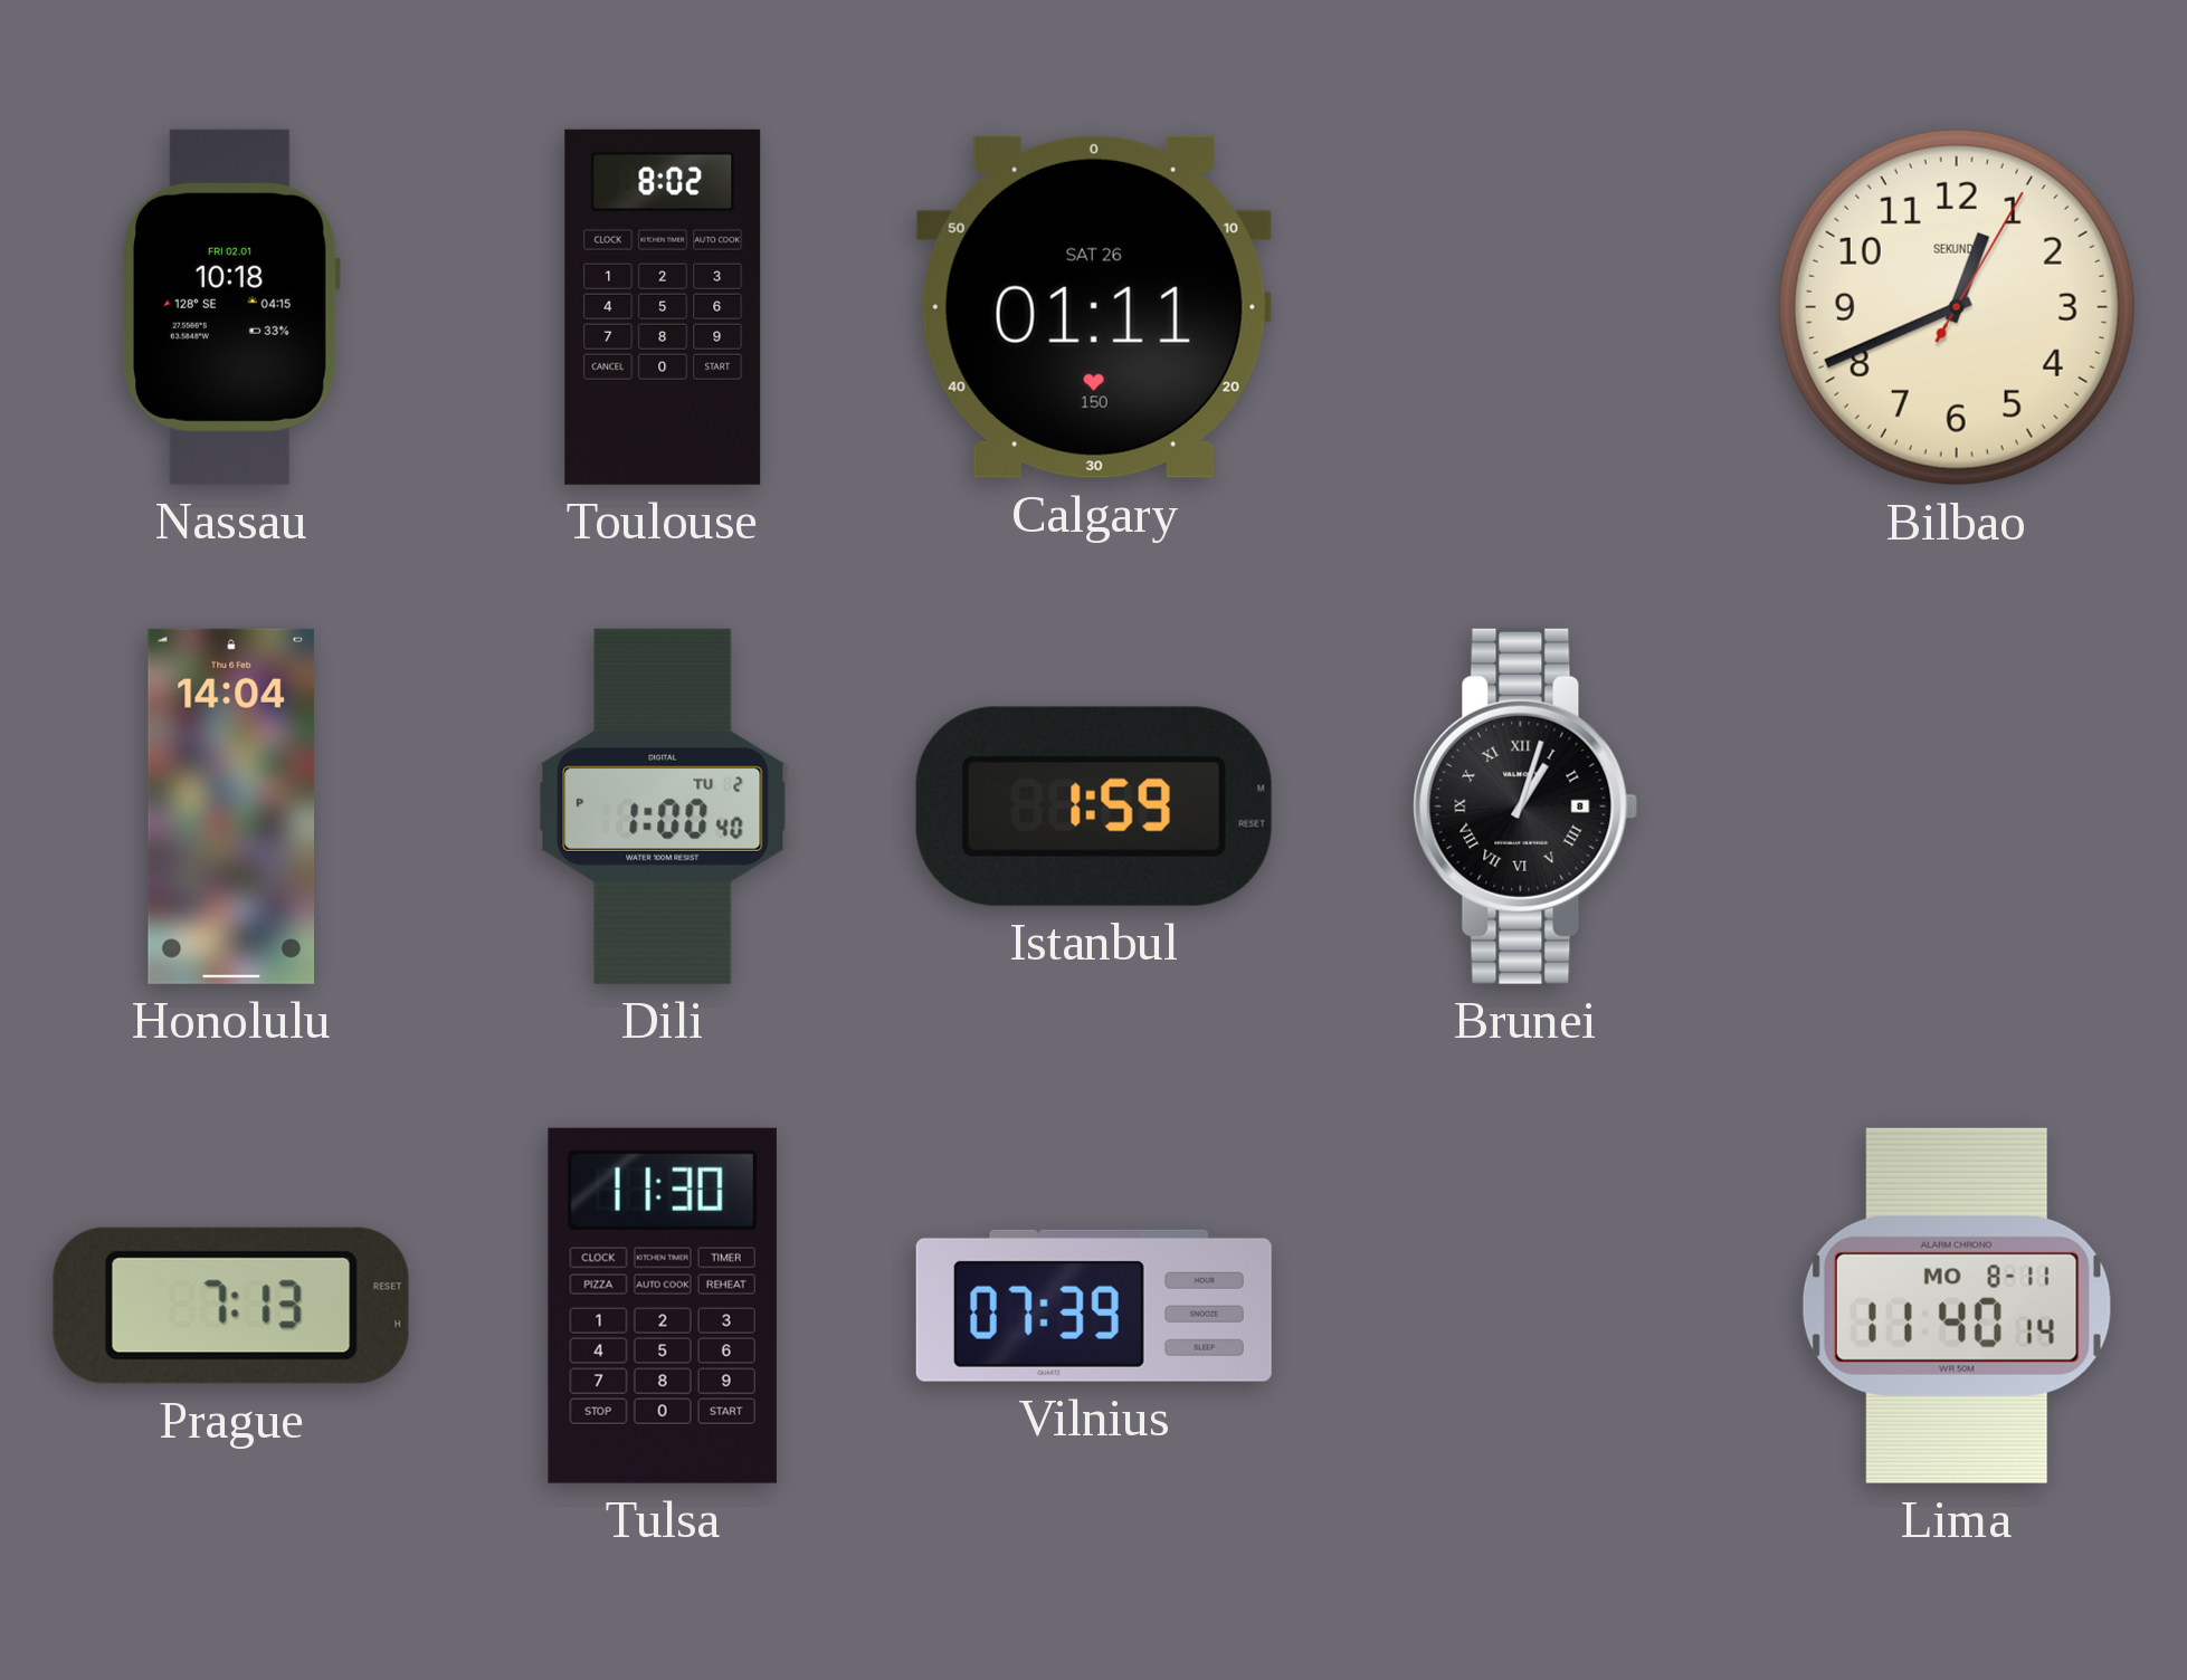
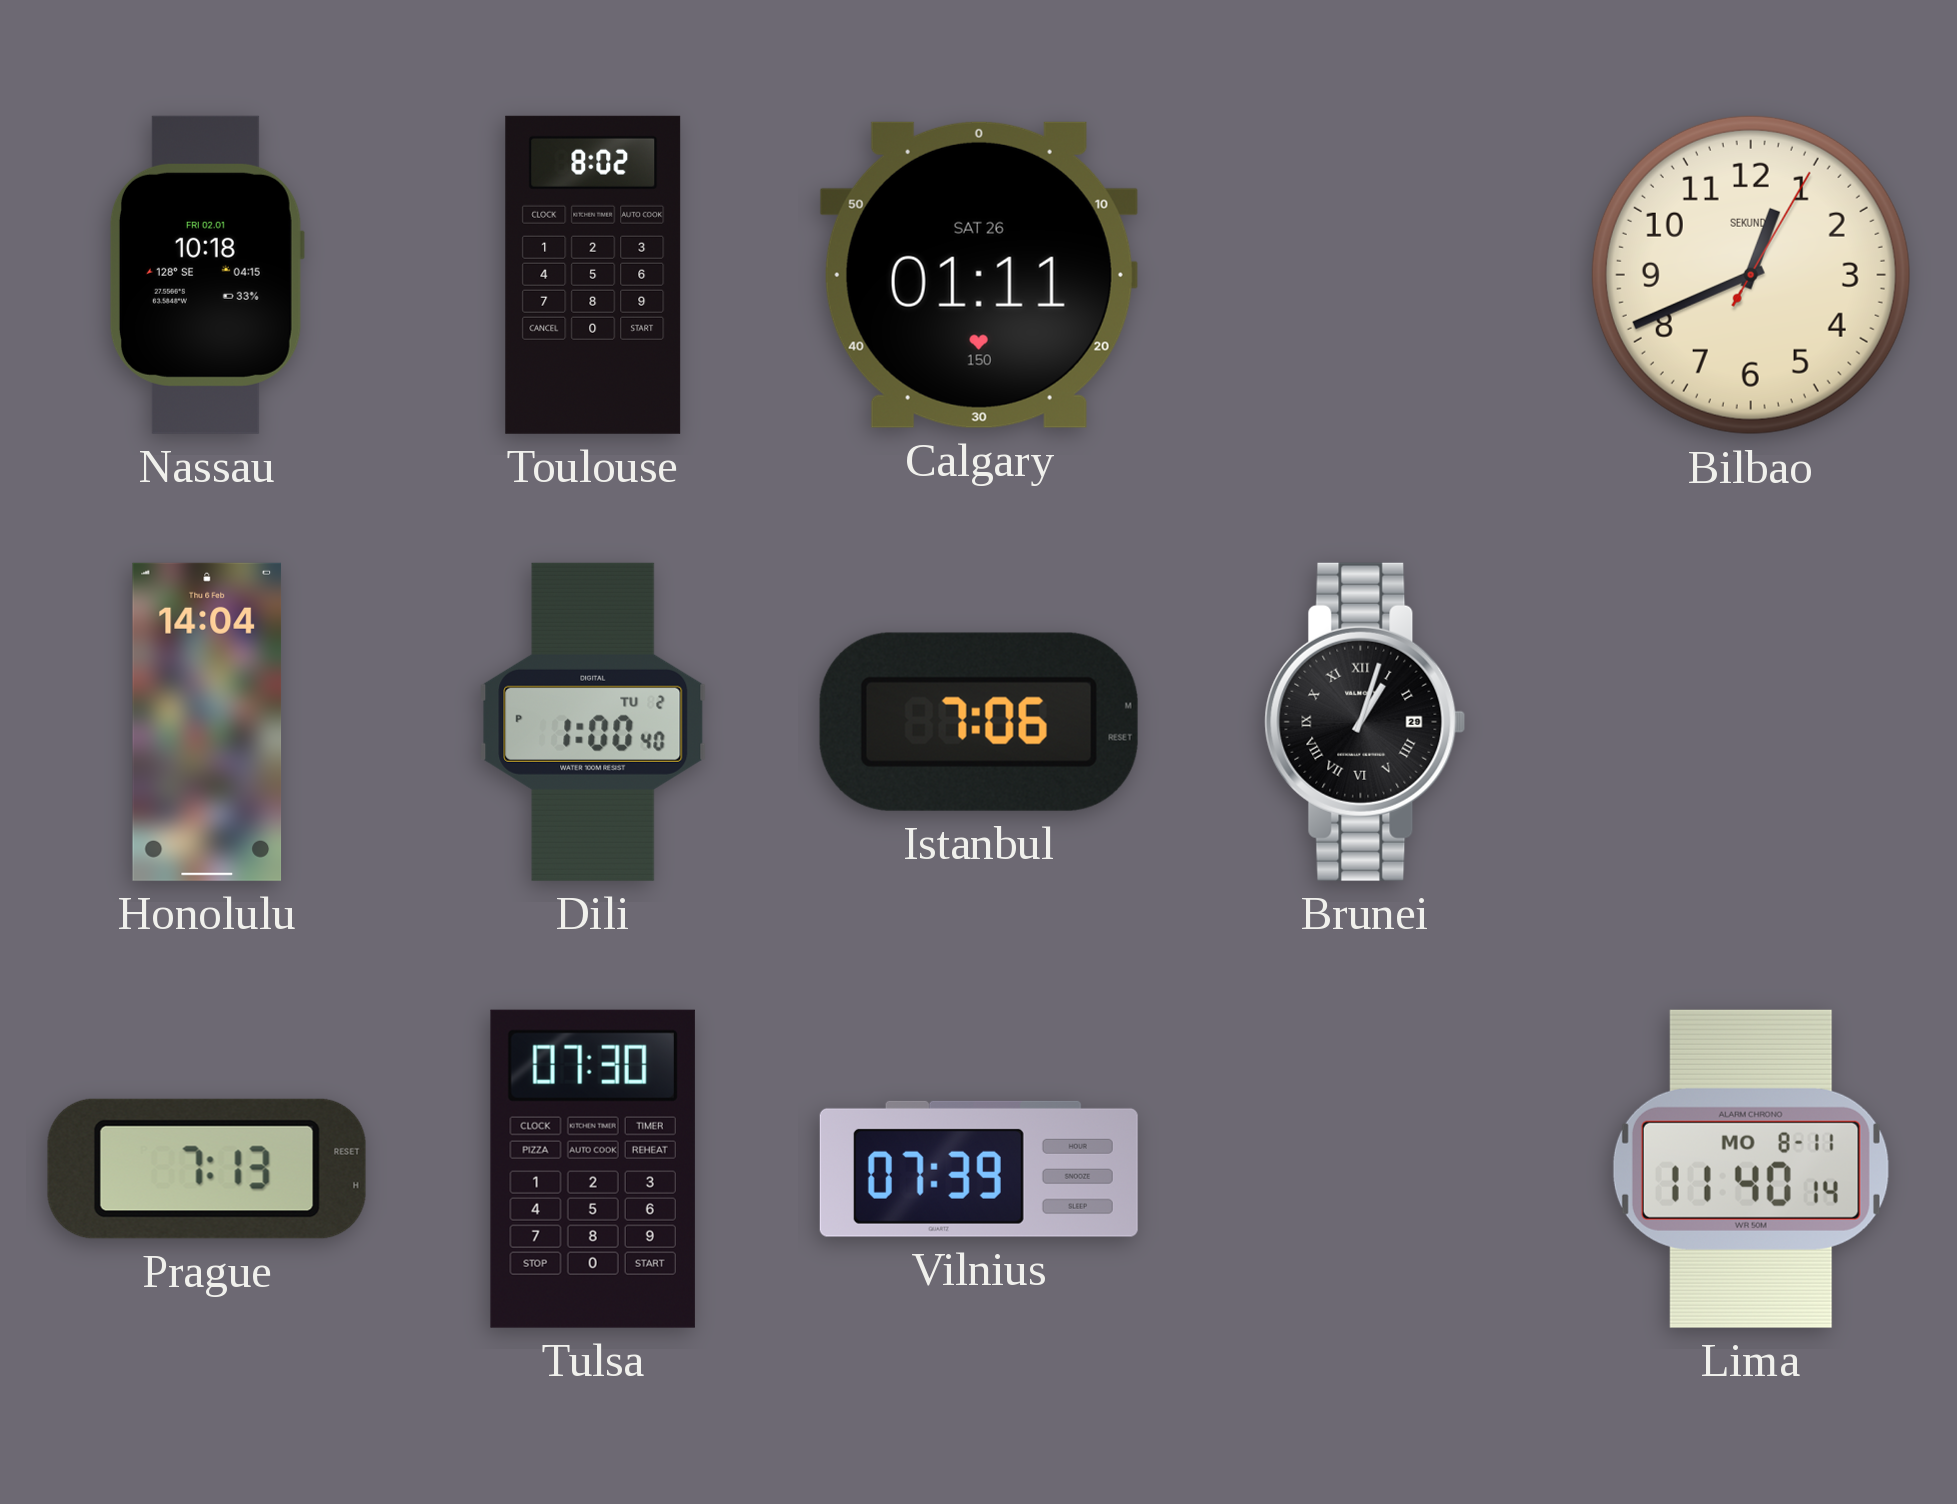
Istanbul: 1:59 -> 7:06
Brunei date: 8 -> 29
Tulsa: 11:30 -> 07:30
